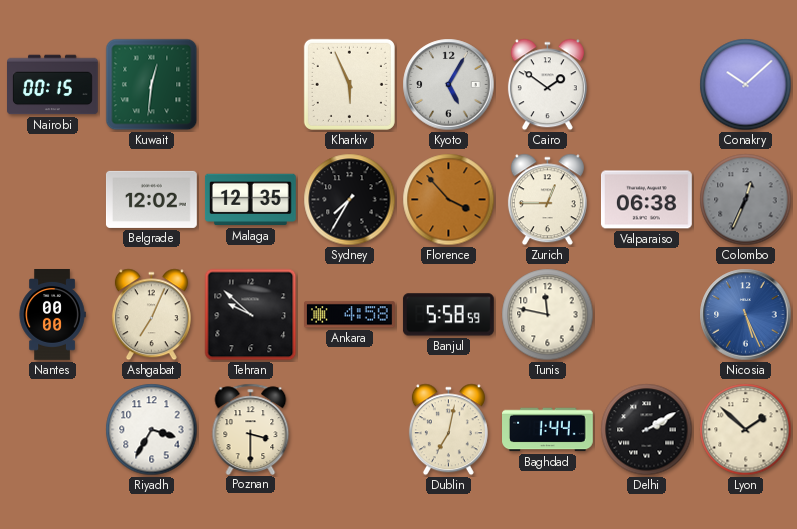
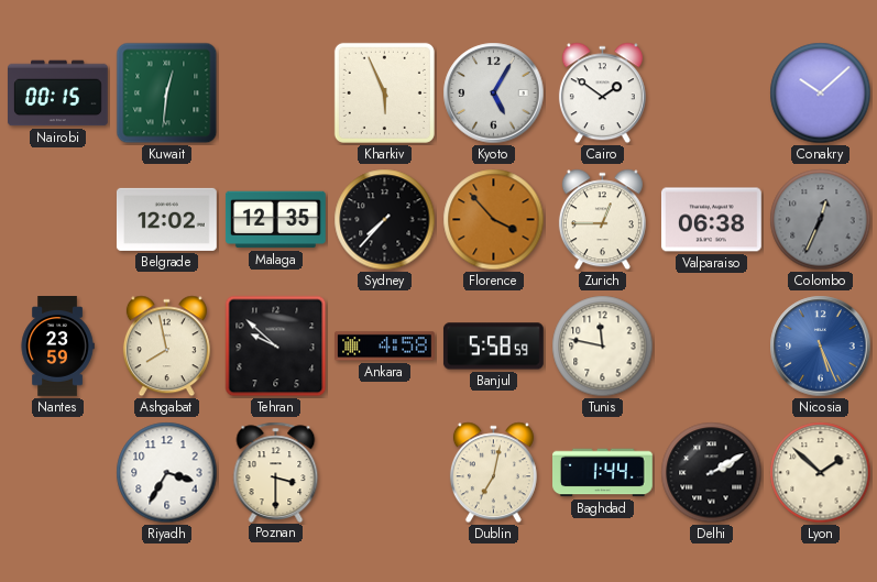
Sydney: 7:35 -> 7:37
Nantes: 00:00 -> 23:59
Ashgabat: 7:04 -> 7:58
